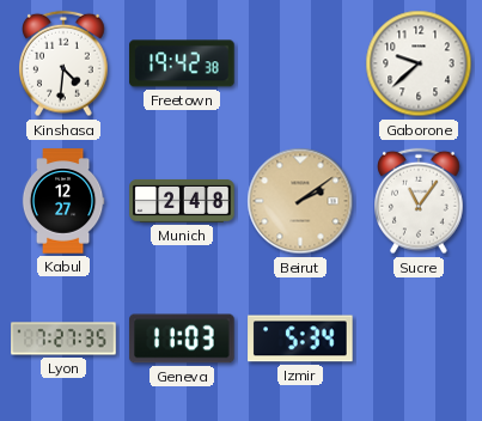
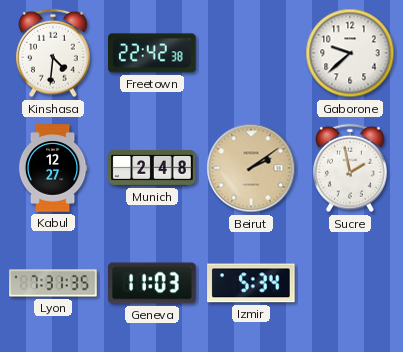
Freetown: 19:42 -> 22:42
Sucre: 11:06 -> 1:58
Lyon: 7:27 -> 7:31
